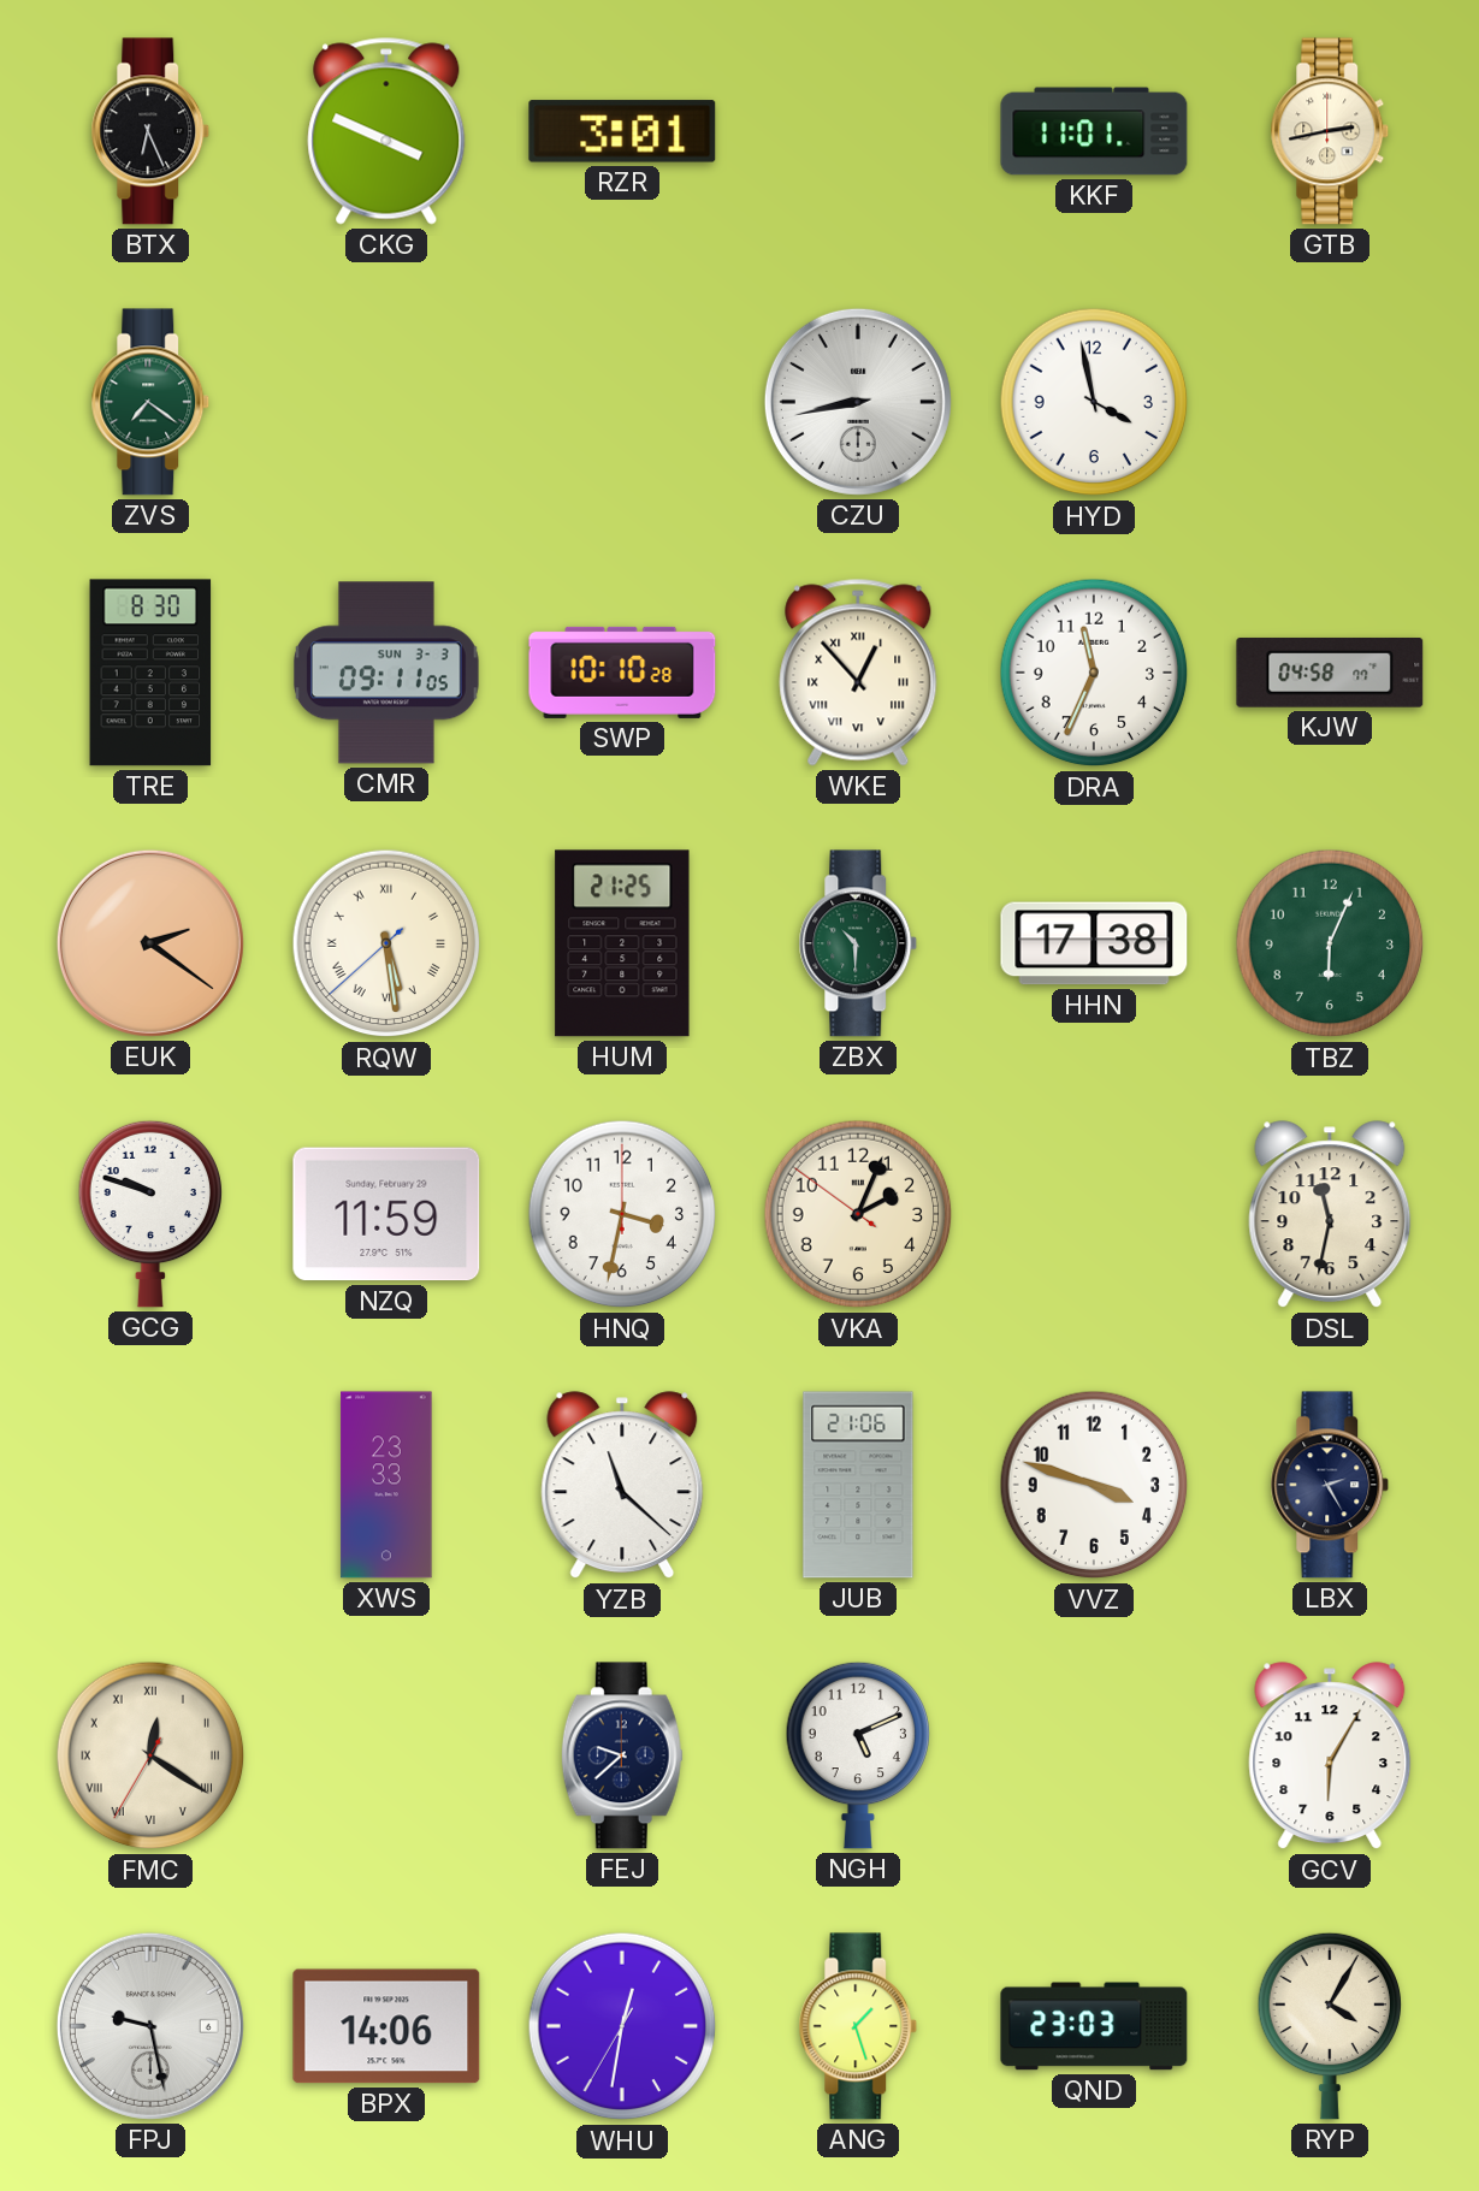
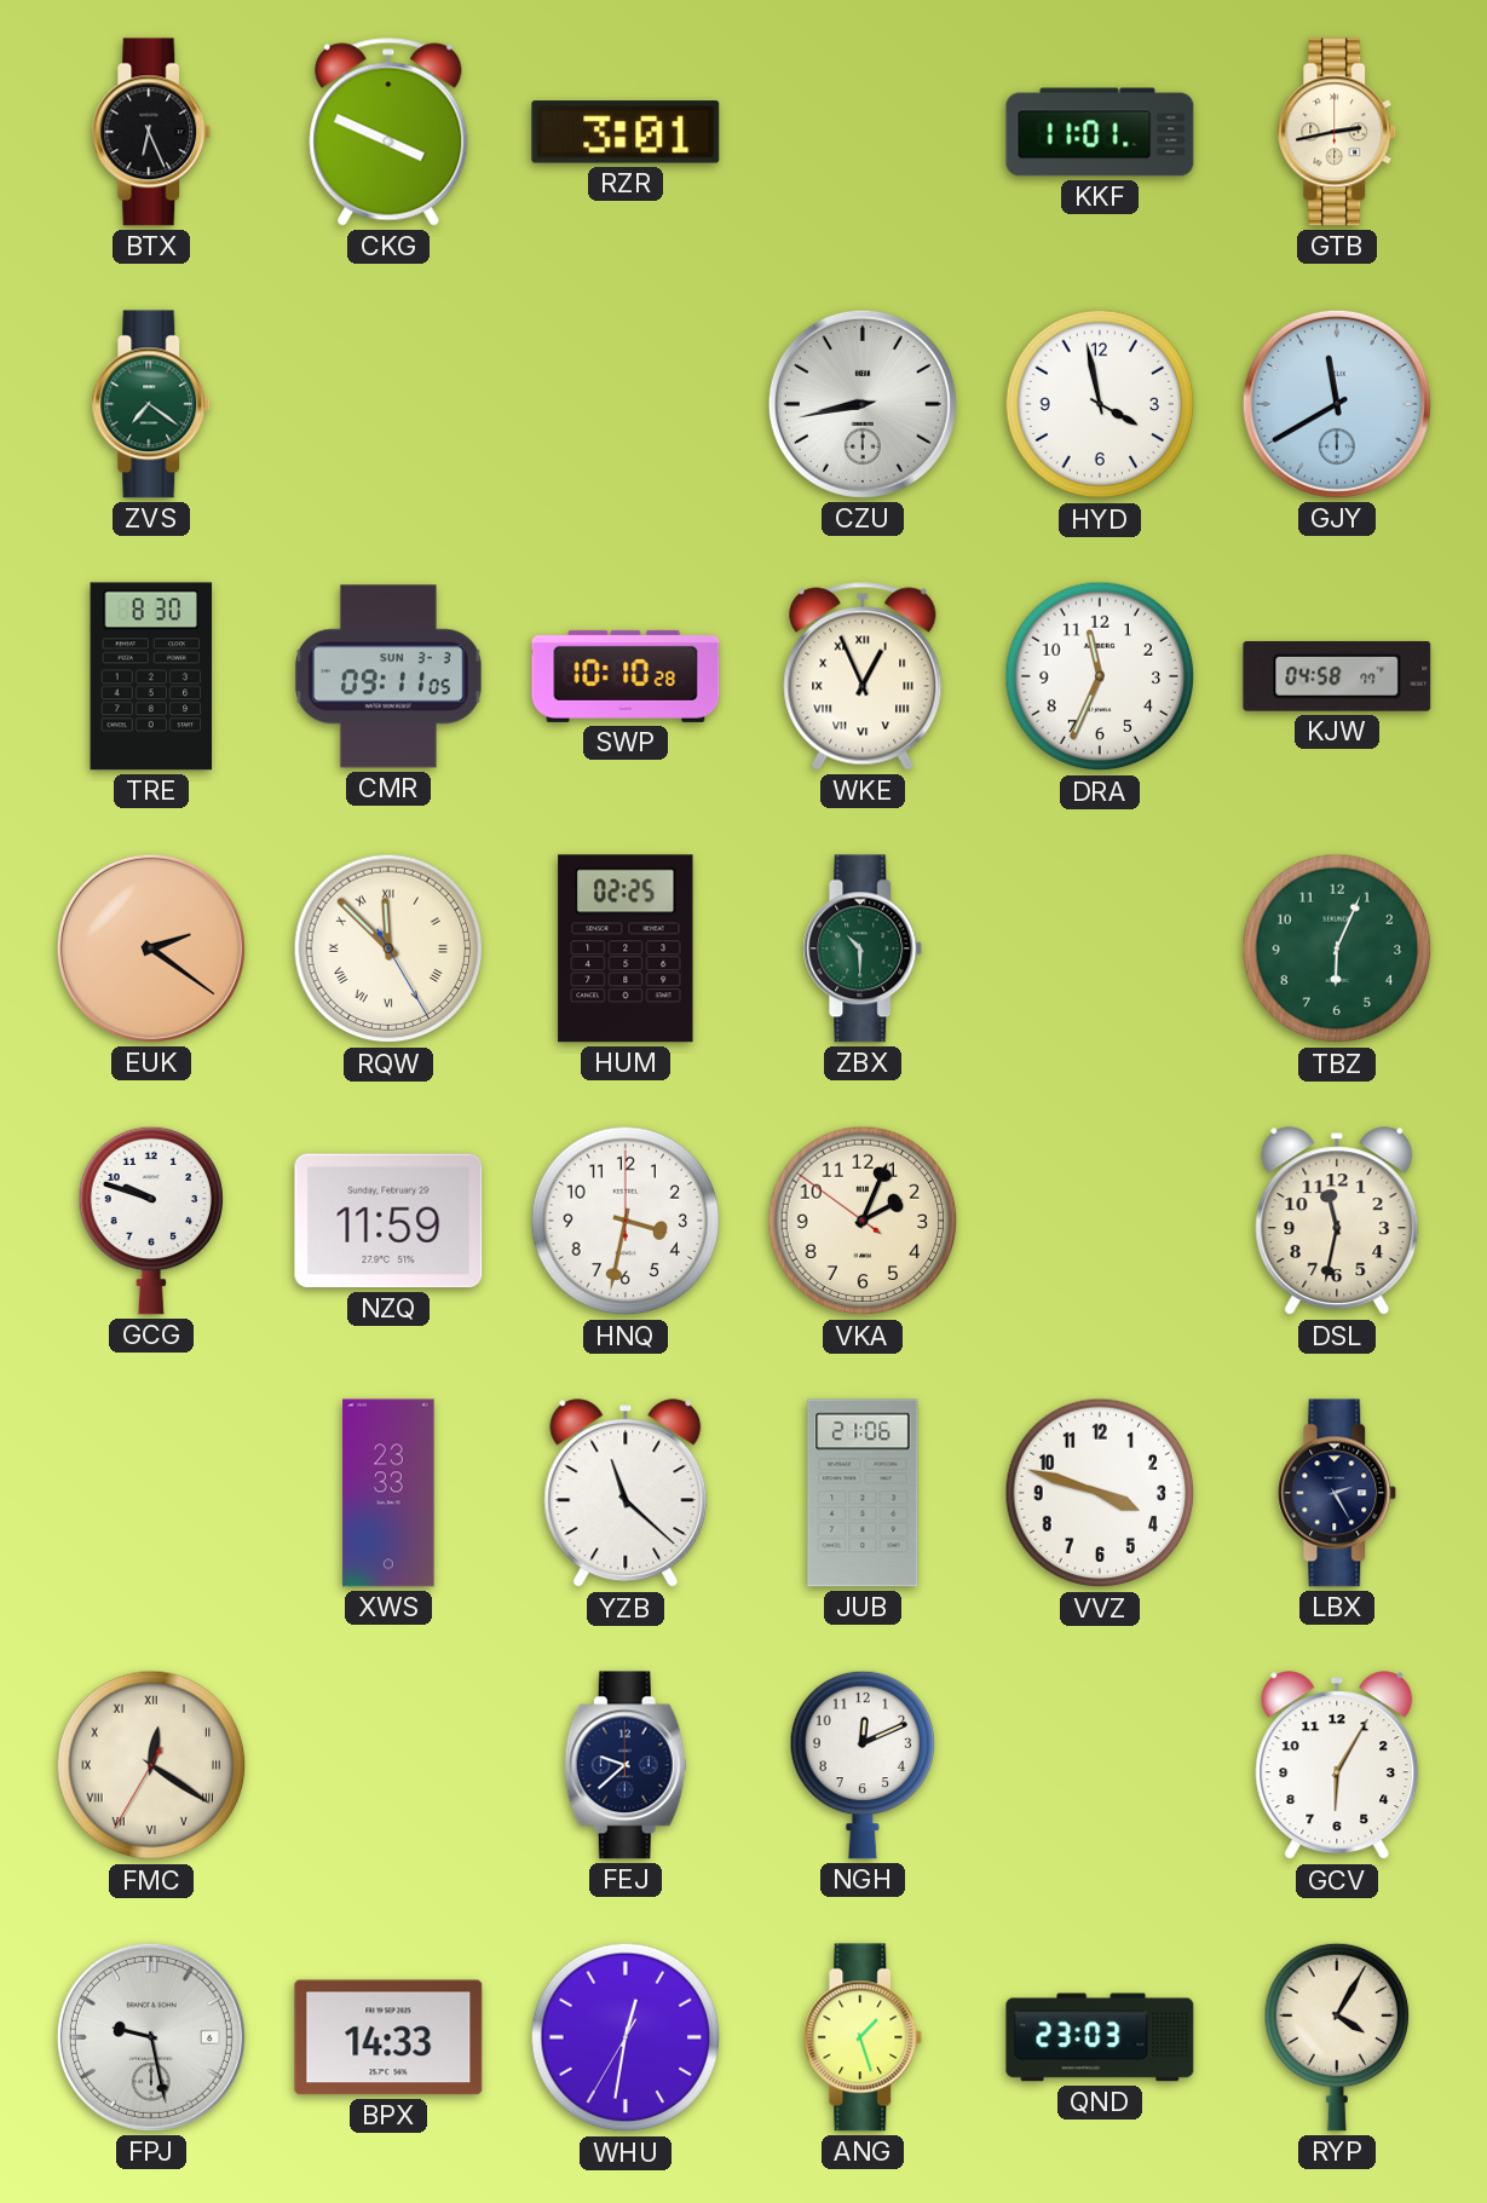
GJY: none -> 11:40
WKE: 12:53 -> 12:56
RQW: 5:28 -> 11:52
HUM: 21:25 -> 02:25
HHN: 17:38 -> none
NGH: 5:11 -> 12:11
BPX: 14:06 -> 14:33
